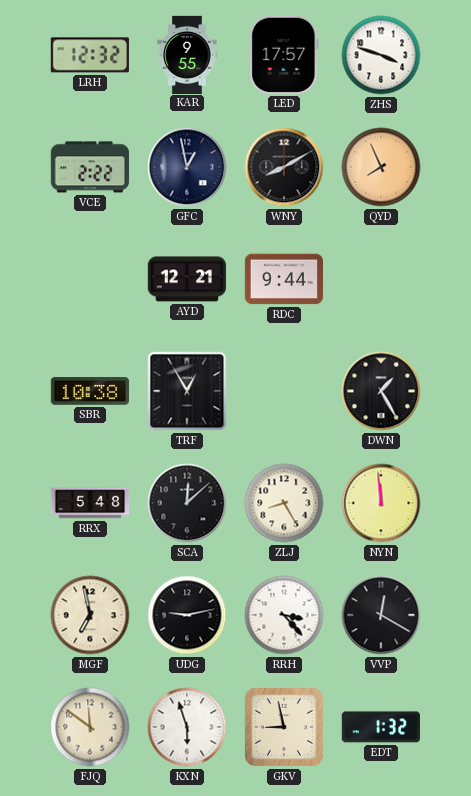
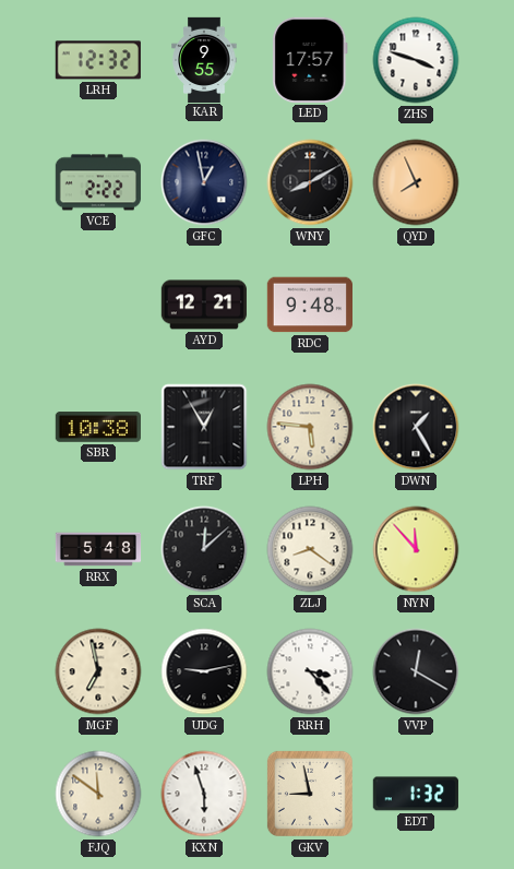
RDC: 9:44 -> 9:48
LPH: none -> 5:46
ZLJ: 8:25 -> 8:21
NYN: 11:59 -> 11:53
